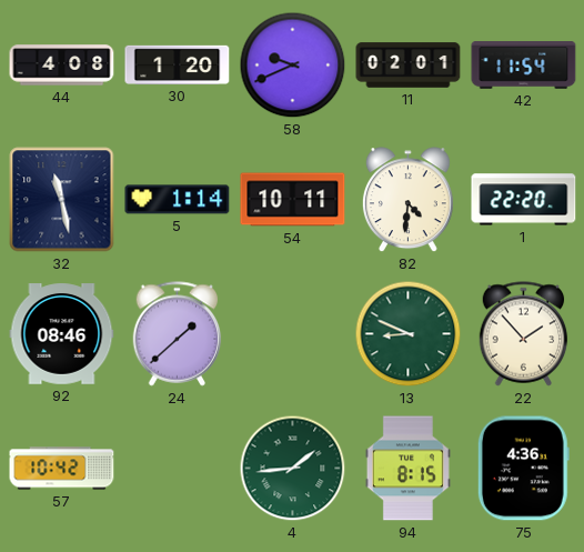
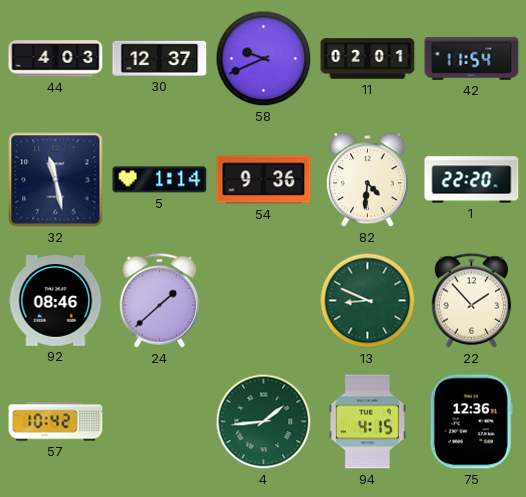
44: 4:08 -> 4:03
30: 1:20 -> 12:37
54: 10:11 -> 9:36
94: 8:15 -> 4:15
75: 4:36 -> 12:36
